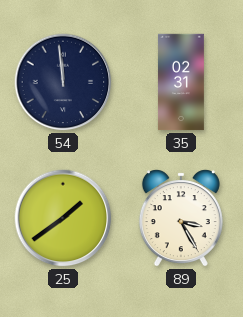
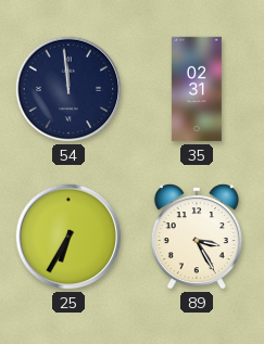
25: 1:39 -> 6:35
